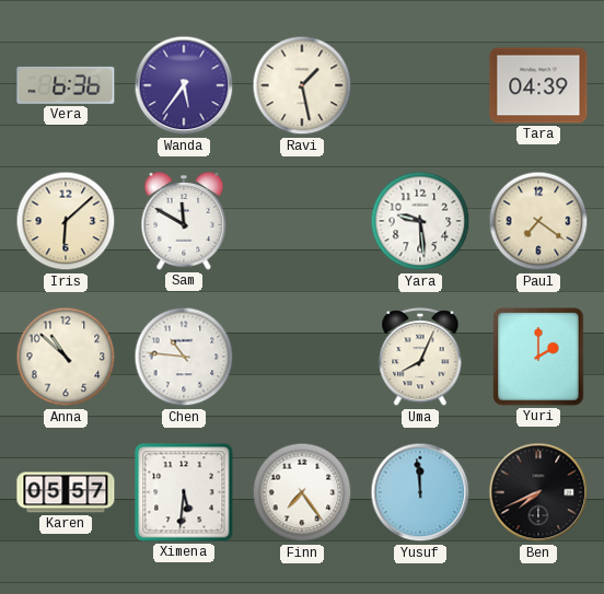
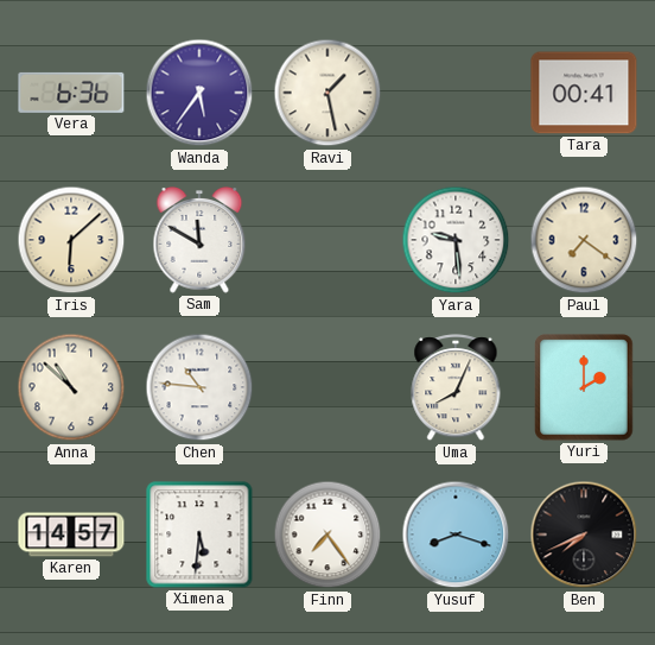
Tara: 04:39 -> 00:41
Karen: 05:57 -> 14:57
Yusuf: 11:59 -> 8:18
